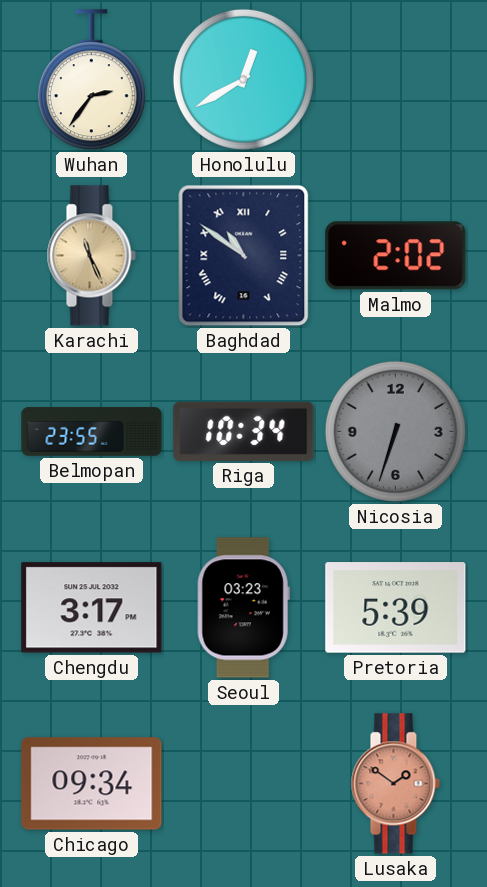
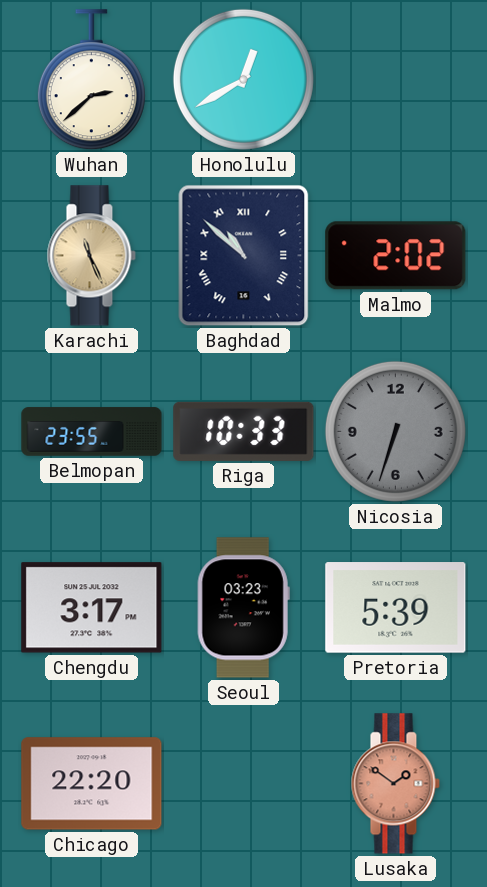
Wuhan: 2:36 -> 2:38
Baghdad: 10:51 -> 10:52
Riga: 10:34 -> 10:33
Chicago: 09:34 -> 22:20
